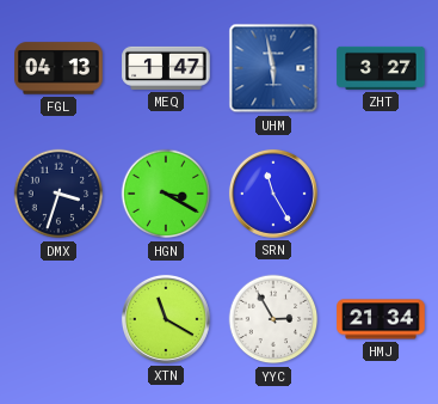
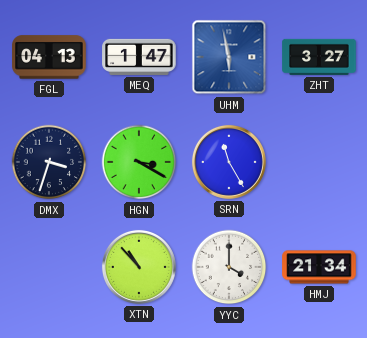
XTN: 11:20 -> 10:53
YYC: 2:55 -> 4:00
